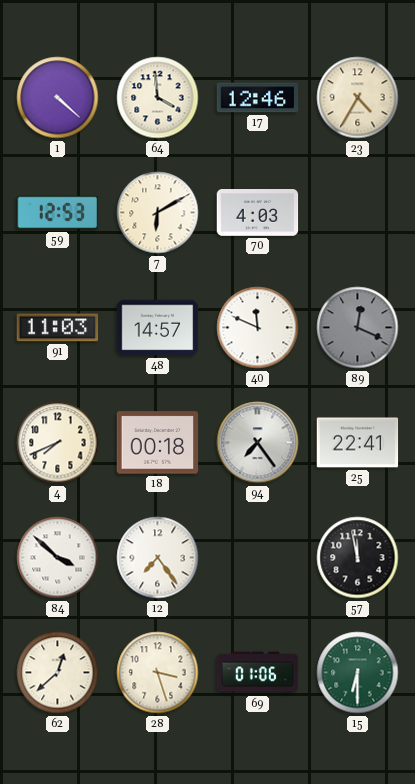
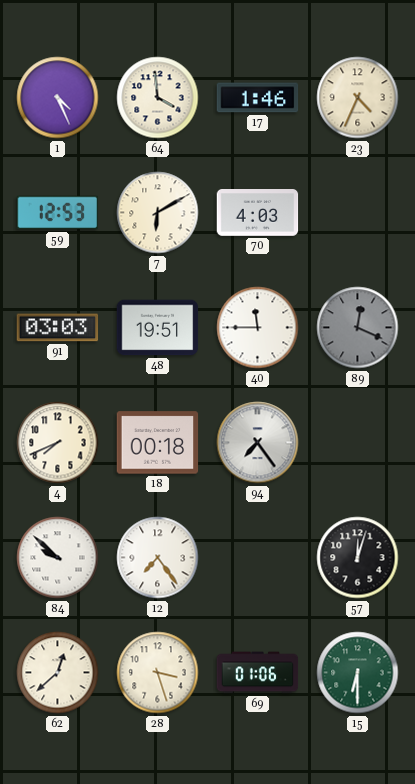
1: 4:22 -> 4:26
17: 12:46 -> 1:46
23: 4:35 -> 4:34
91: 11:03 -> 03:03
48: 14:57 -> 19:51
40: 11:49 -> 11:45
25: 22:41 -> none
84: 3:52 -> 9:52
57: 11:58 -> 12:03
